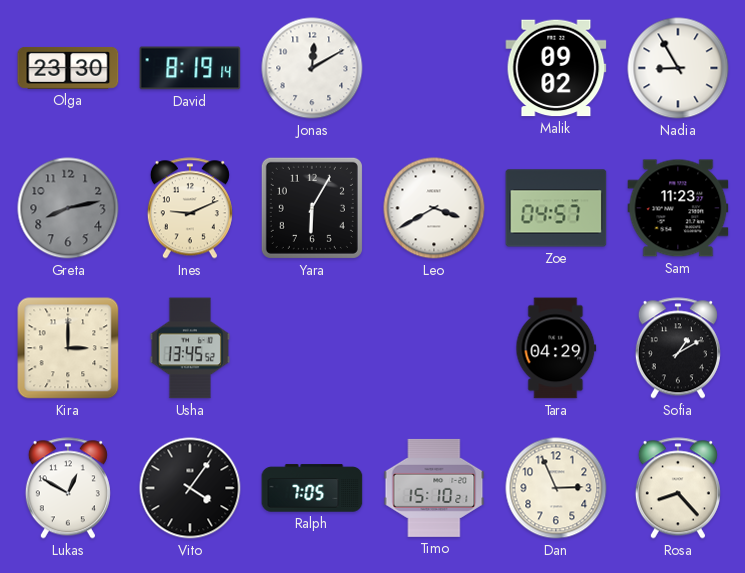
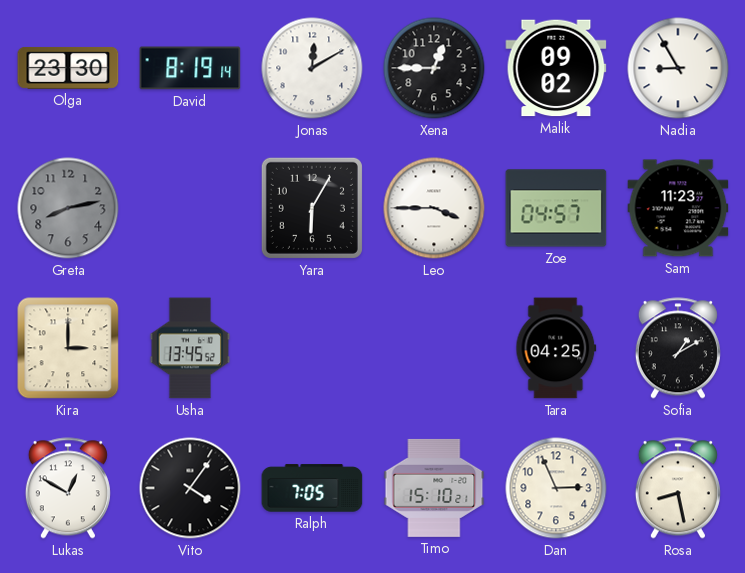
Xena: none -> 12:45
Ines: 9:11 -> none
Leo: 3:40 -> 3:45
Tara: 04:29 -> 04:25
Rosa: 8:23 -> 8:28
